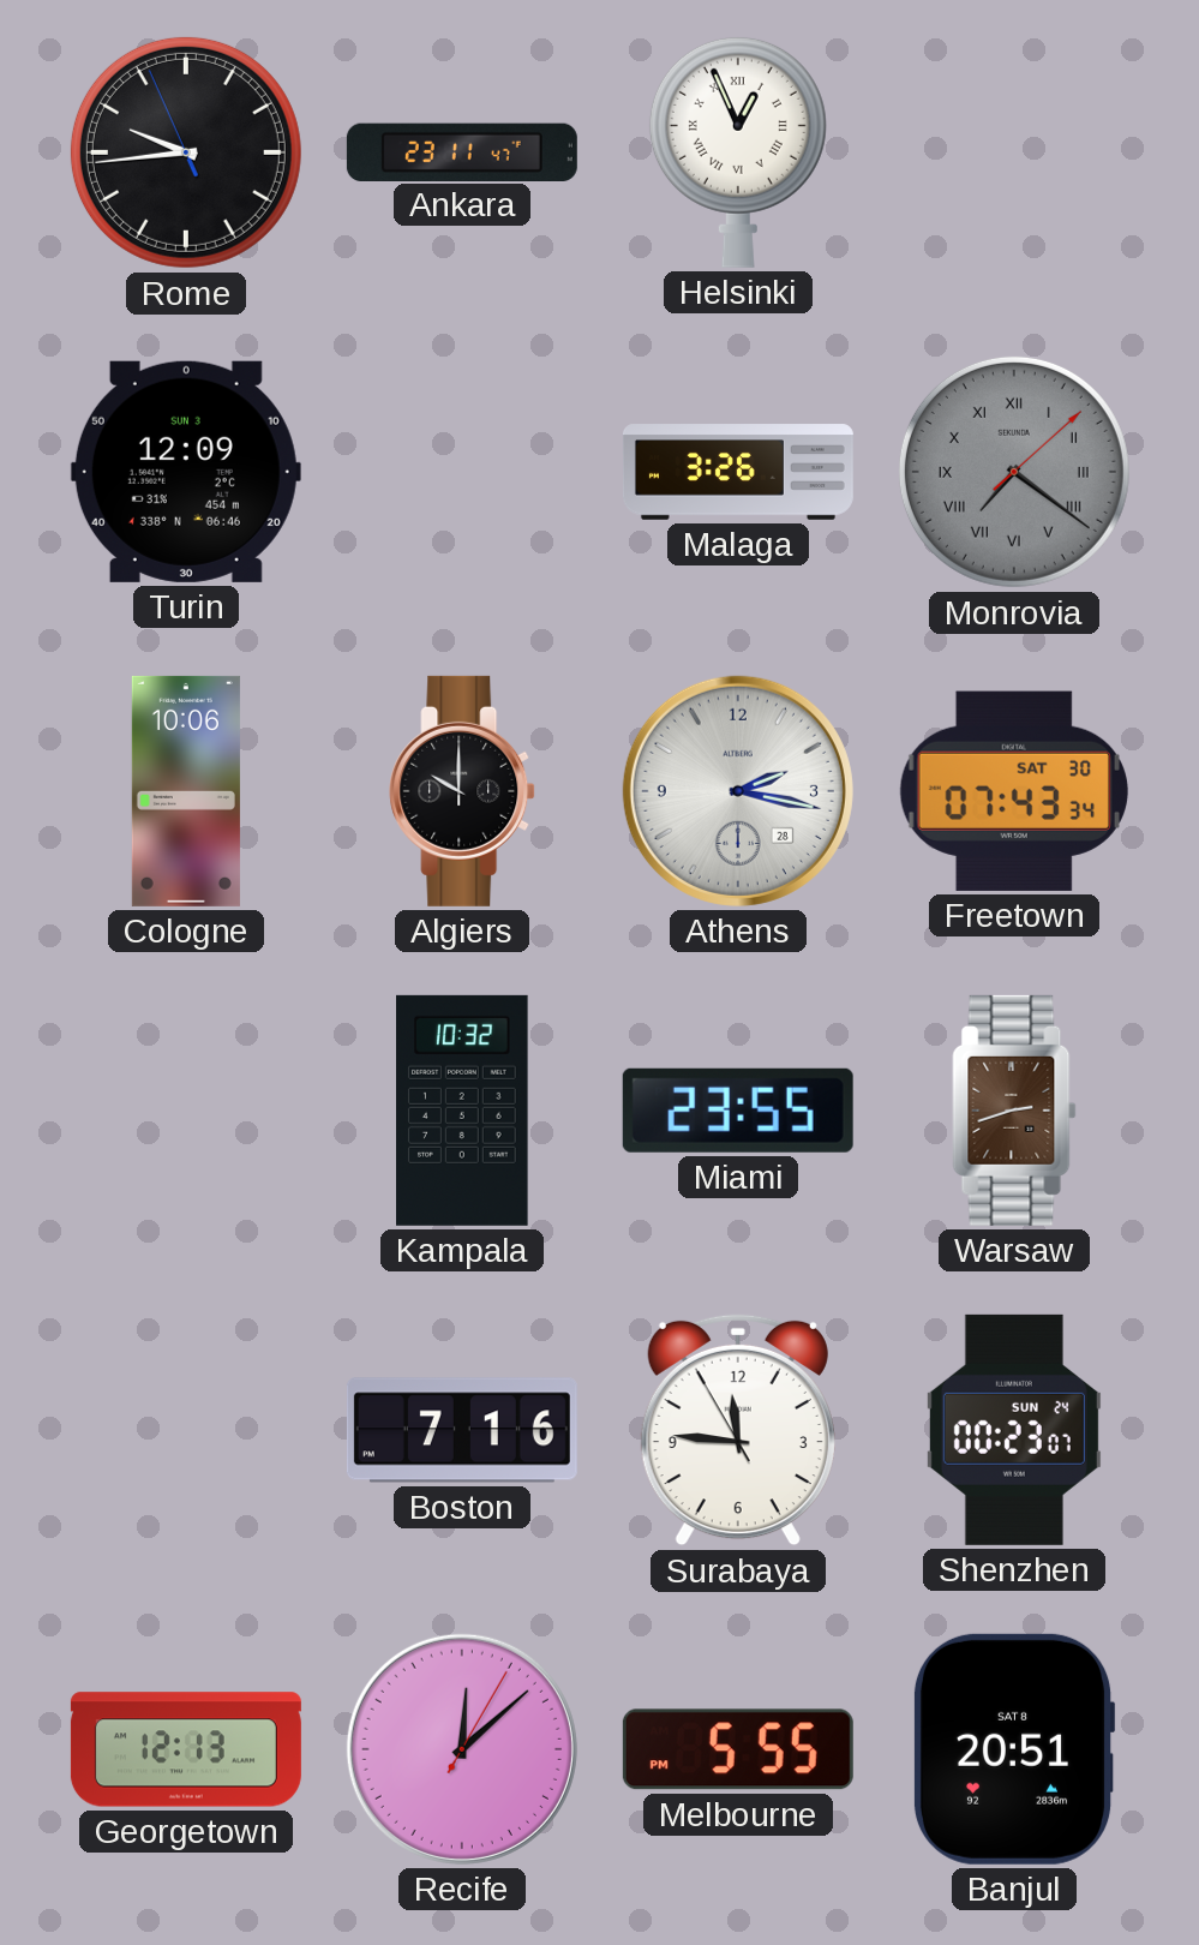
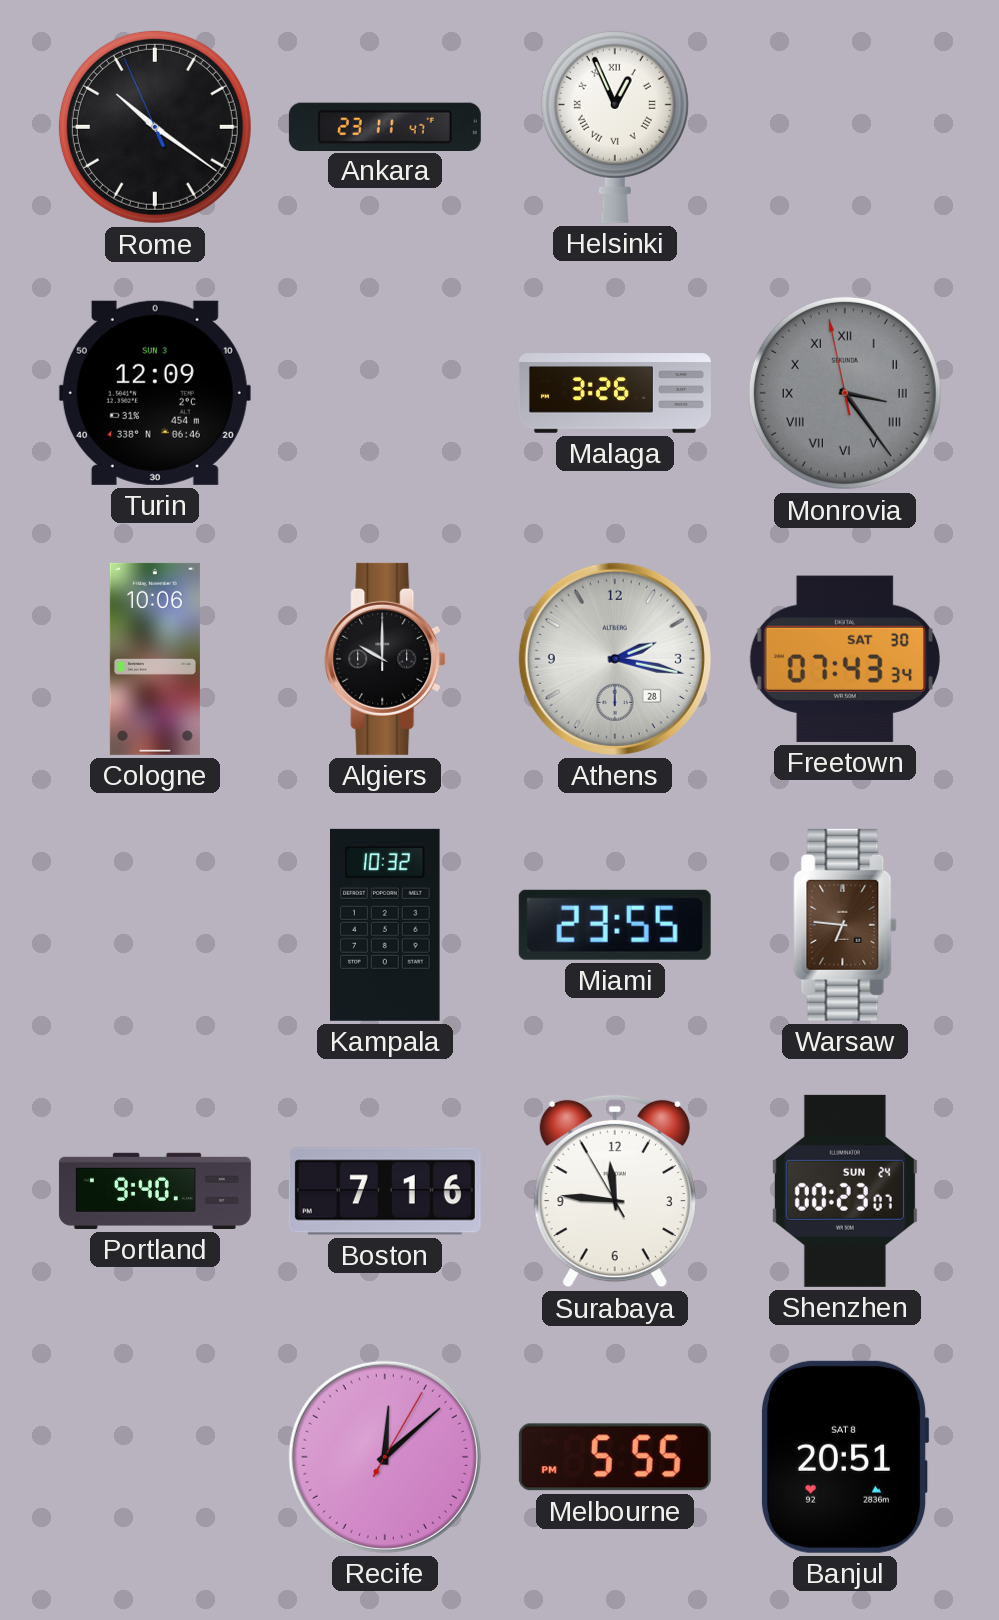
Rome: 9:43 -> 10:20
Monrovia: 7:21 -> 3:23
Warsaw: 2:42 -> 6:46
Portland: none -> 9:40
Georgetown: 12:13 -> none
